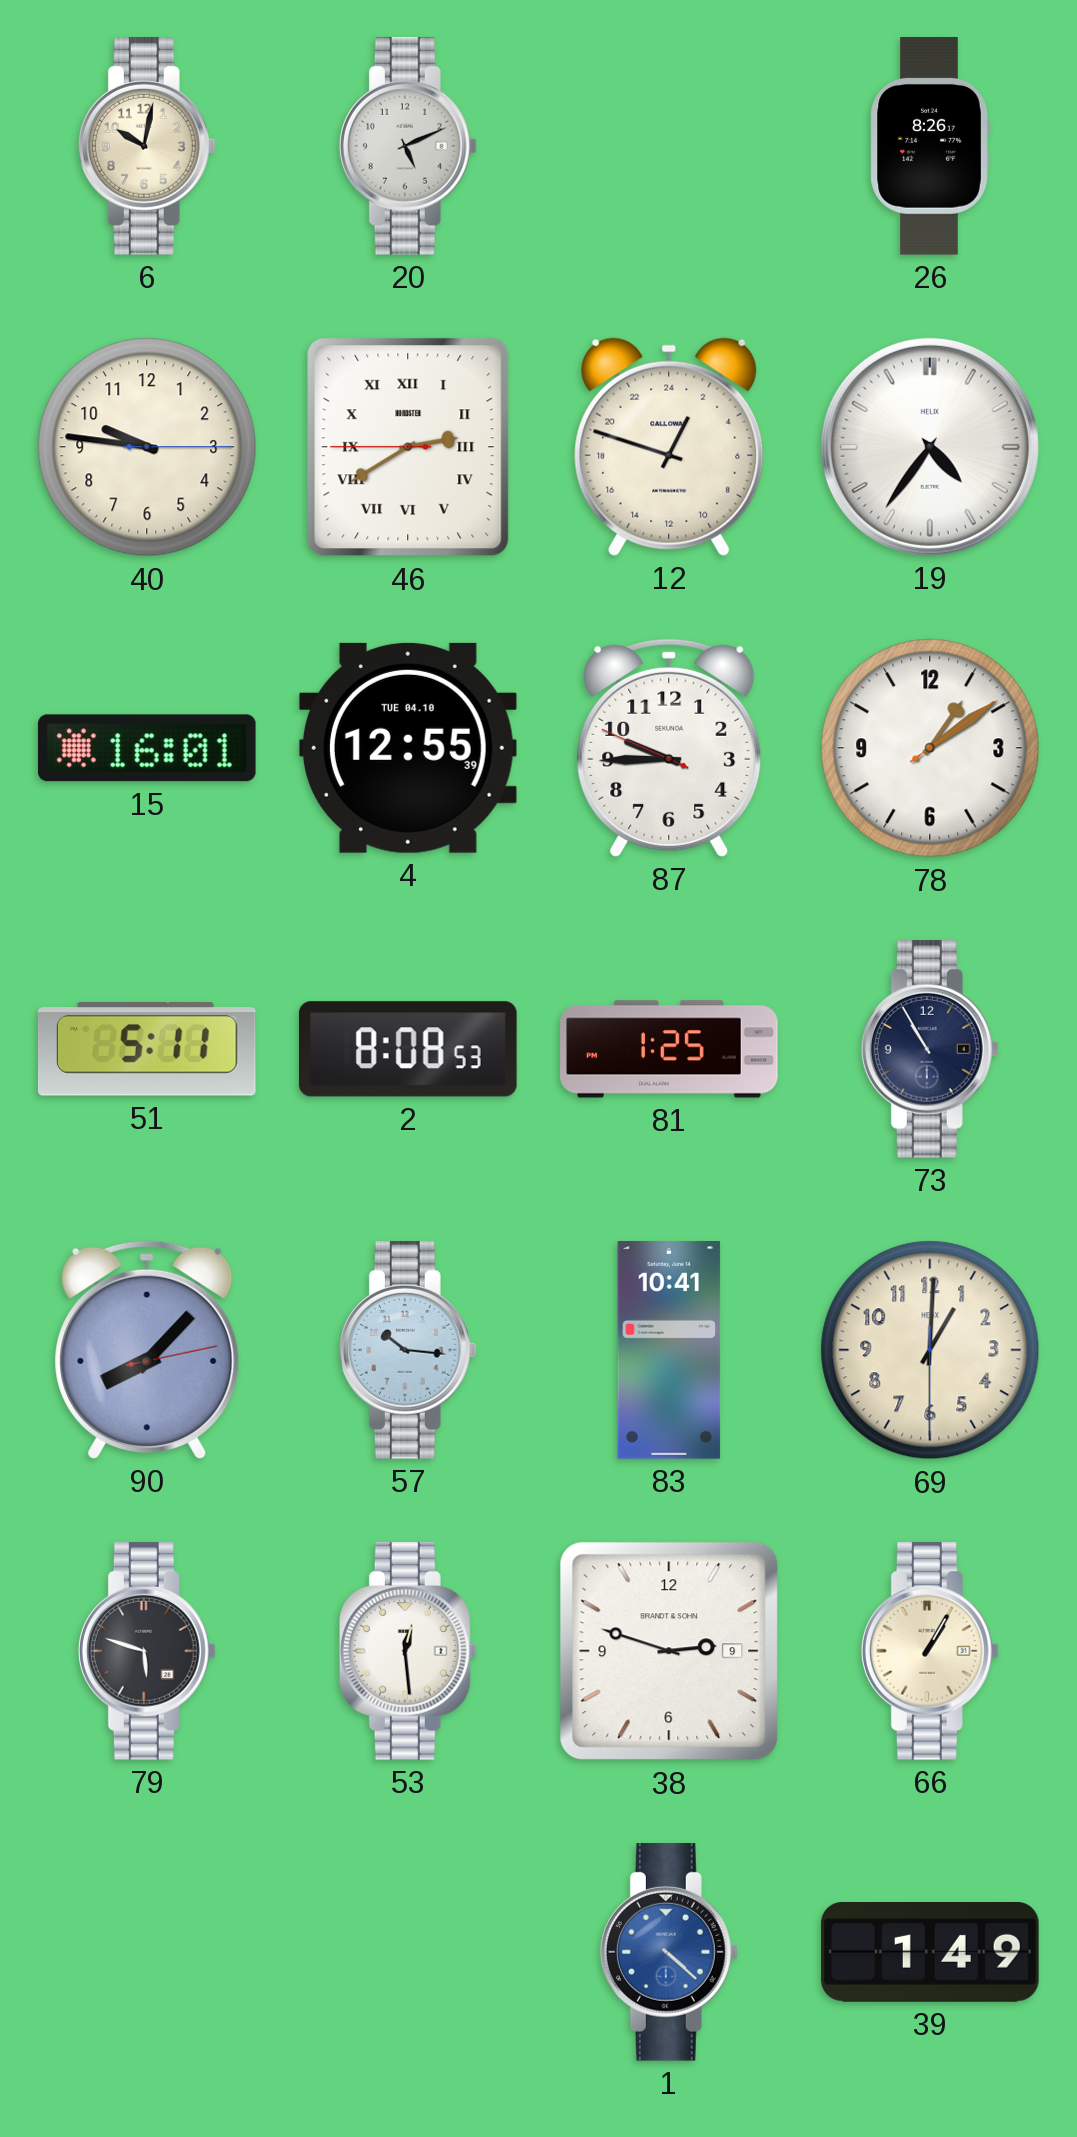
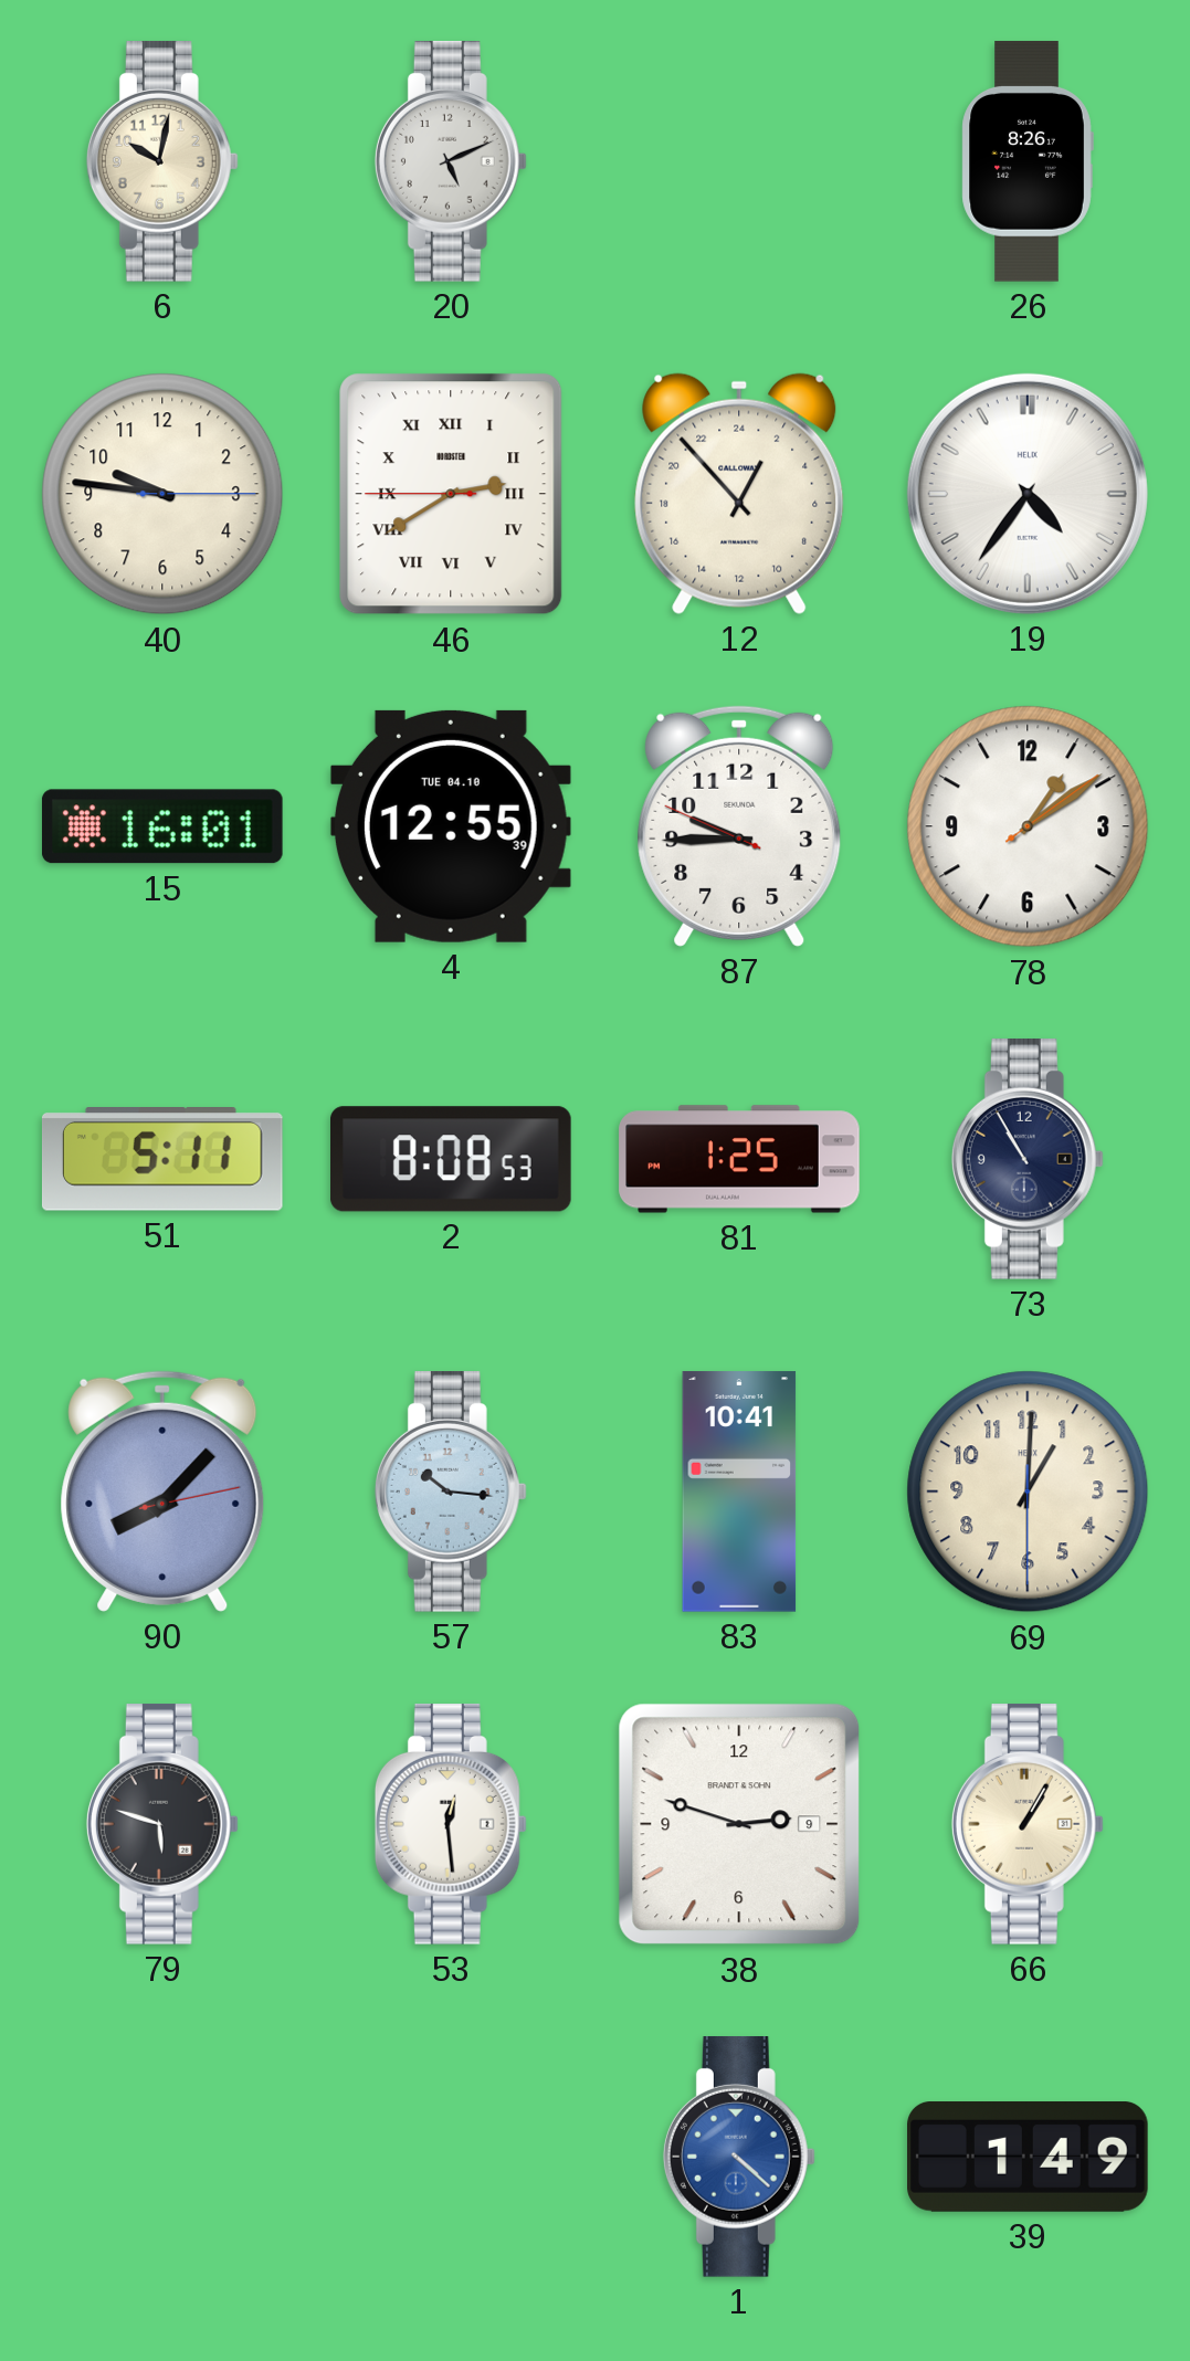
12: 1:48 -> 1:53
